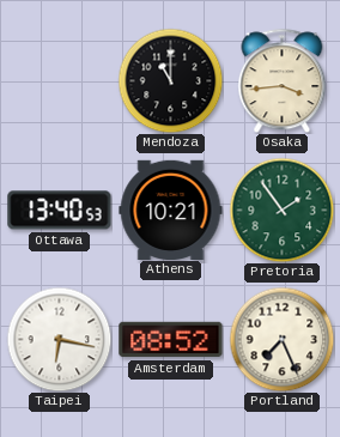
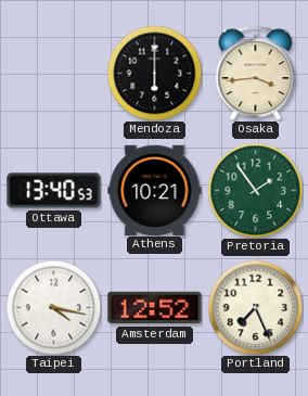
Mendoza: 11:00 -> 6:00
Taipei: 6:17 -> 4:17
Amsterdam: 08:52 -> 12:52
